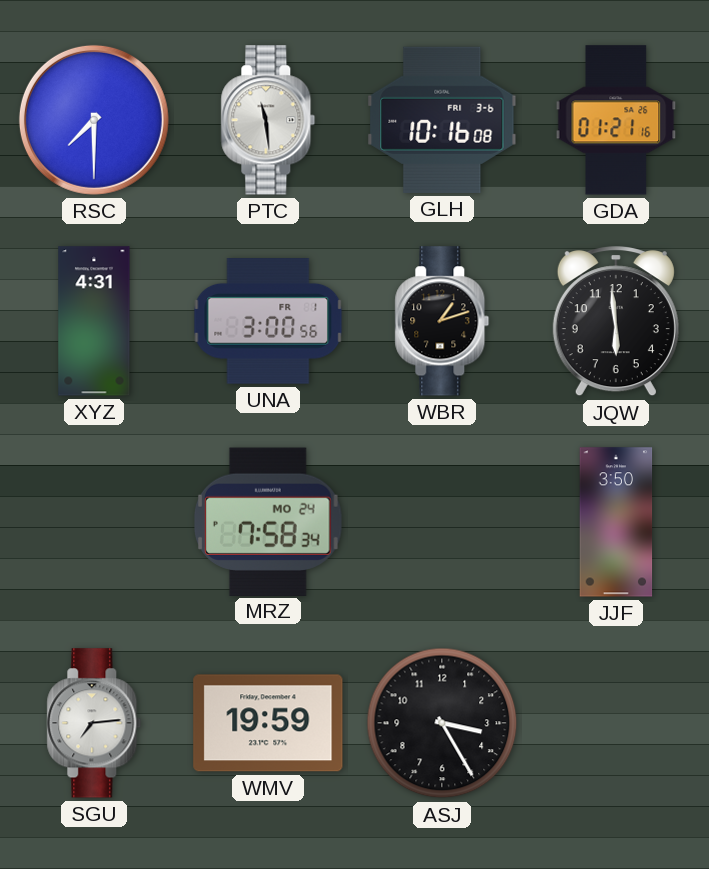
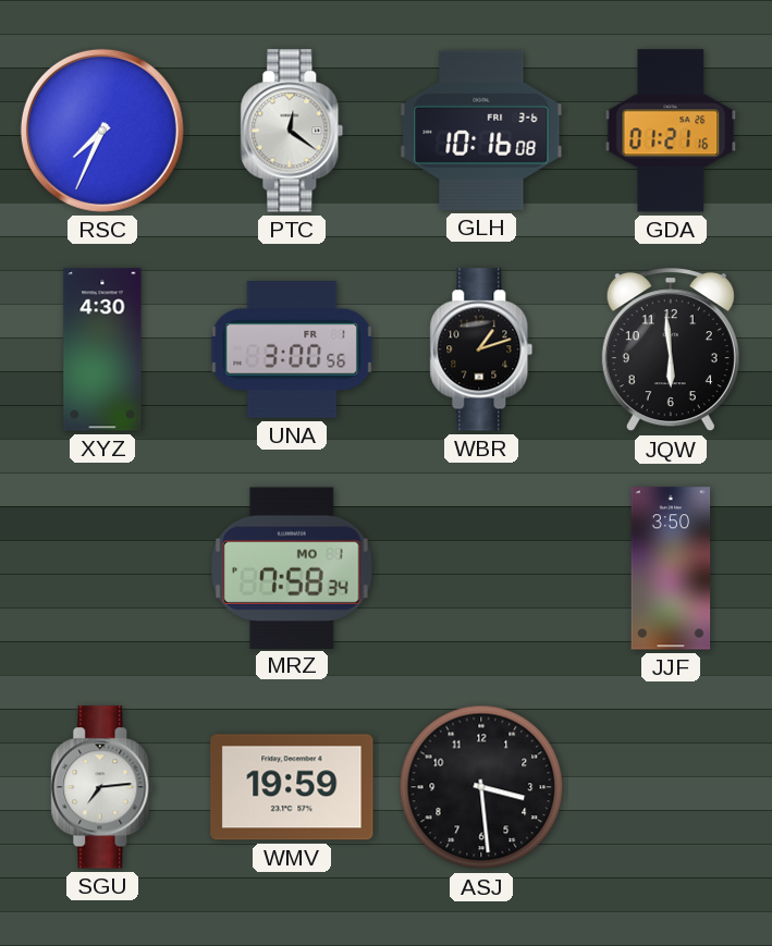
RSC: 7:30 -> 7:34
PTC: 11:29 -> 12:21
XYZ: 4:31 -> 4:30
MRZ date: MO 24 -> MO 1
ASJ: 3:25 -> 3:29
